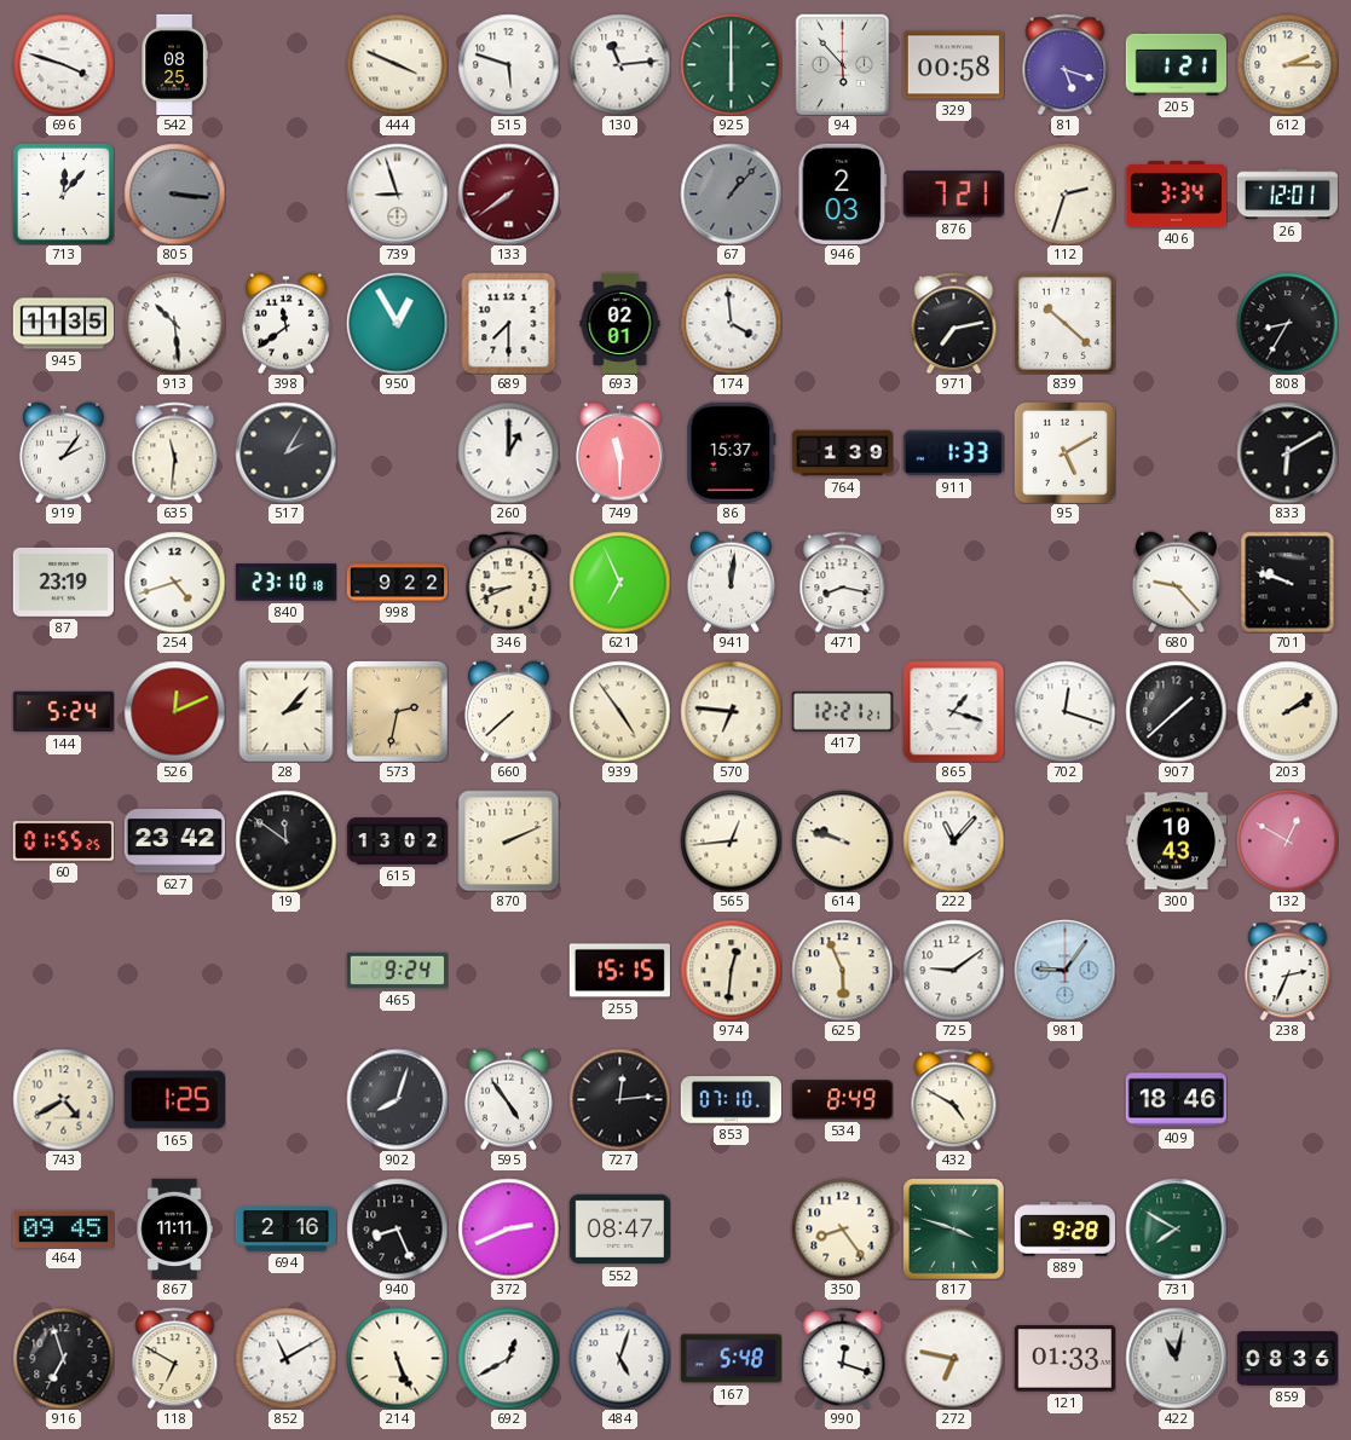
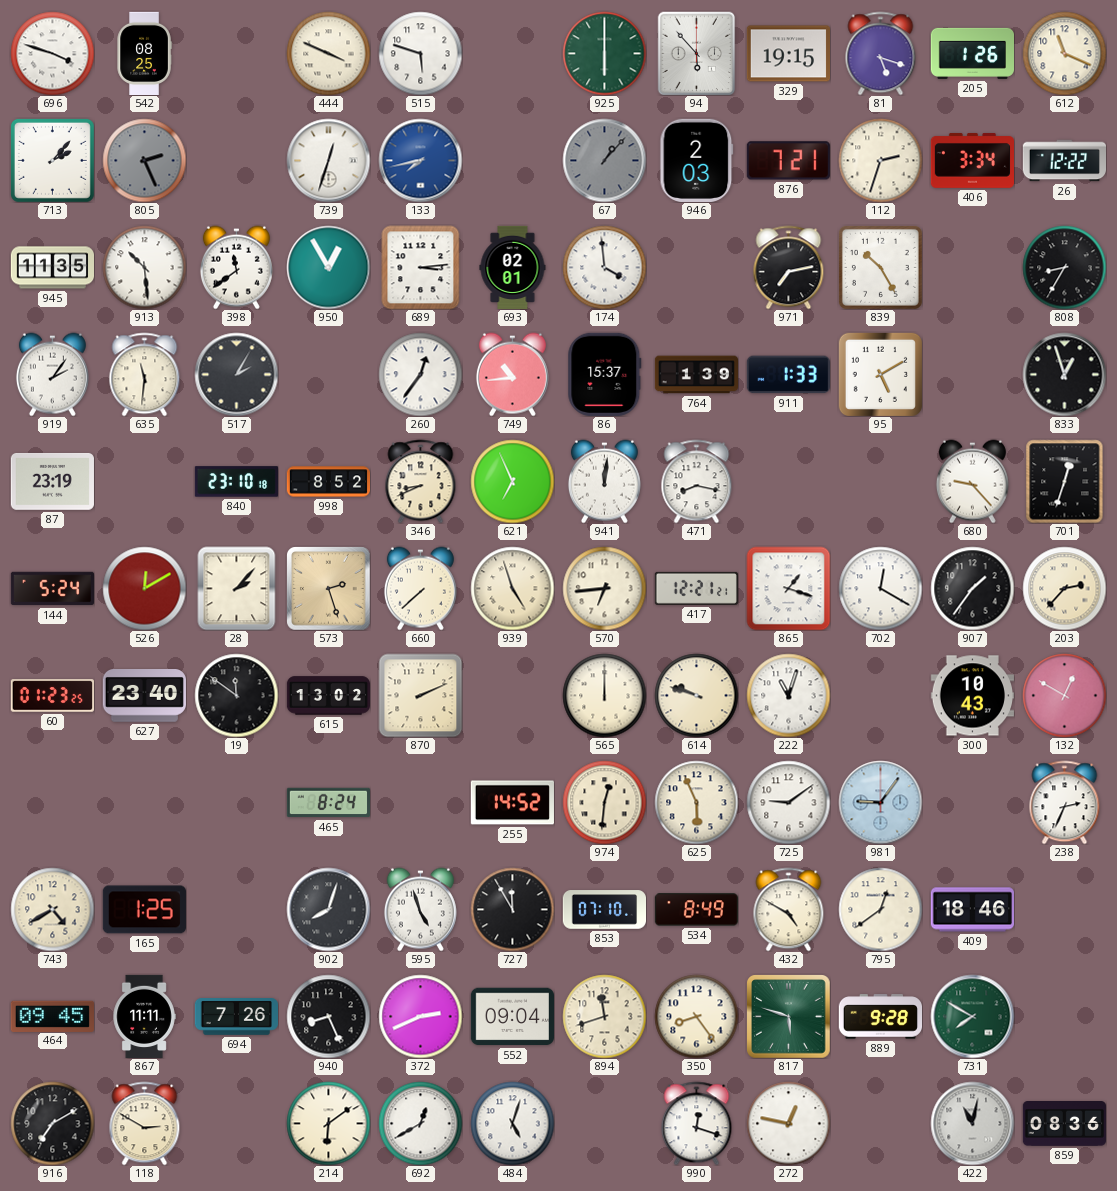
130: 11:14 -> none
329: 00:58 -> 19:15
205: 1:21 -> 1:26
612: 2:15 -> 11:19
713: 12:07 -> 2:07
805: 3:16 -> 2:26
739: 8:57 -> 12:33
133: 7:39 -> 7:43
133 dial: burgundy -> blue
26: 12:01 -> 12:22
689: 7:30 -> 3:14
839: 10:22 -> 10:25
260: 1:00 -> 12:36
749: 11:30 -> 10:44
833: 6:10 -> 12:57
254: 4:42 -> none
998: 9:22 -> 8:52
701: 9:48 -> 12:33
526: 12:11 -> 12:10
573: 2:32 -> 2:27
939: 4:54 -> 4:57
570: 6:46 -> 6:44
702: 12:18 -> 12:20
907: 1:38 -> 1:36
203: 2:09 -> 2:37
60: 01:55 -> 01:23
627: 23:42 -> 23:40
565: 12:44 -> 12:00
222: 11:07 -> 11:03
465: 9:24 -> 8:24
255: 15:15 -> 14:52
595: 4:54 -> 4:57
727: 12:14 -> 11:55
795: none -> 12:39
694: 2:16 -> 7:26
552: 08:47 -> 09:04
894: none -> 11:42
817: 3:48 -> 5:48
916: 6:57 -> 7:10
118: 6:50 -> 2:50
852: 11:10 -> none
214: 5:26 -> 6:09
167: 5:48 -> none
272: 6:47 -> 12:47
121: 01:33 -> none
